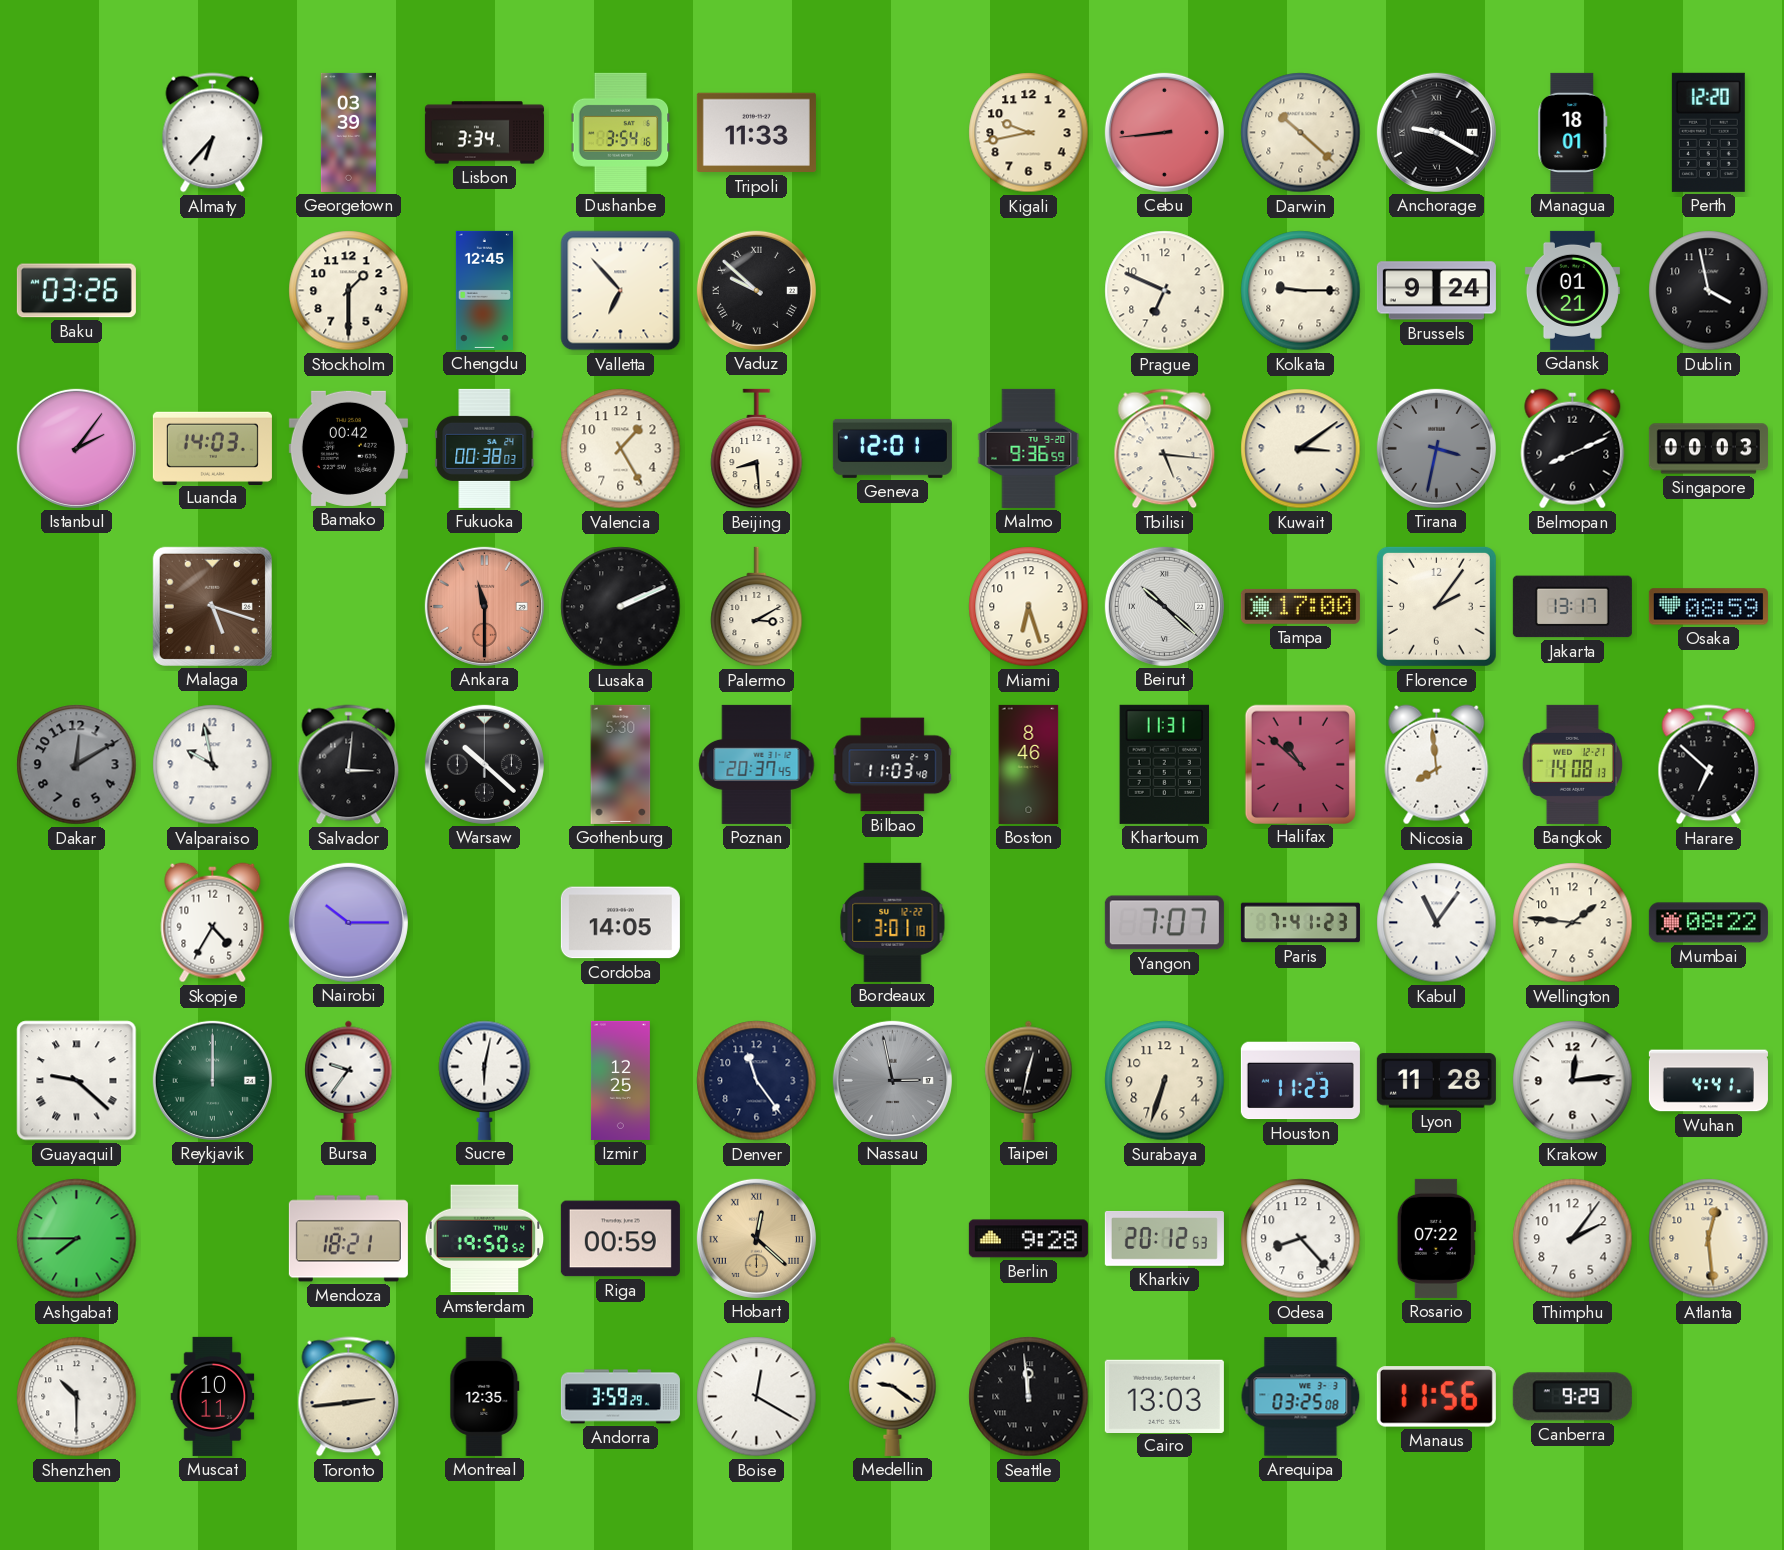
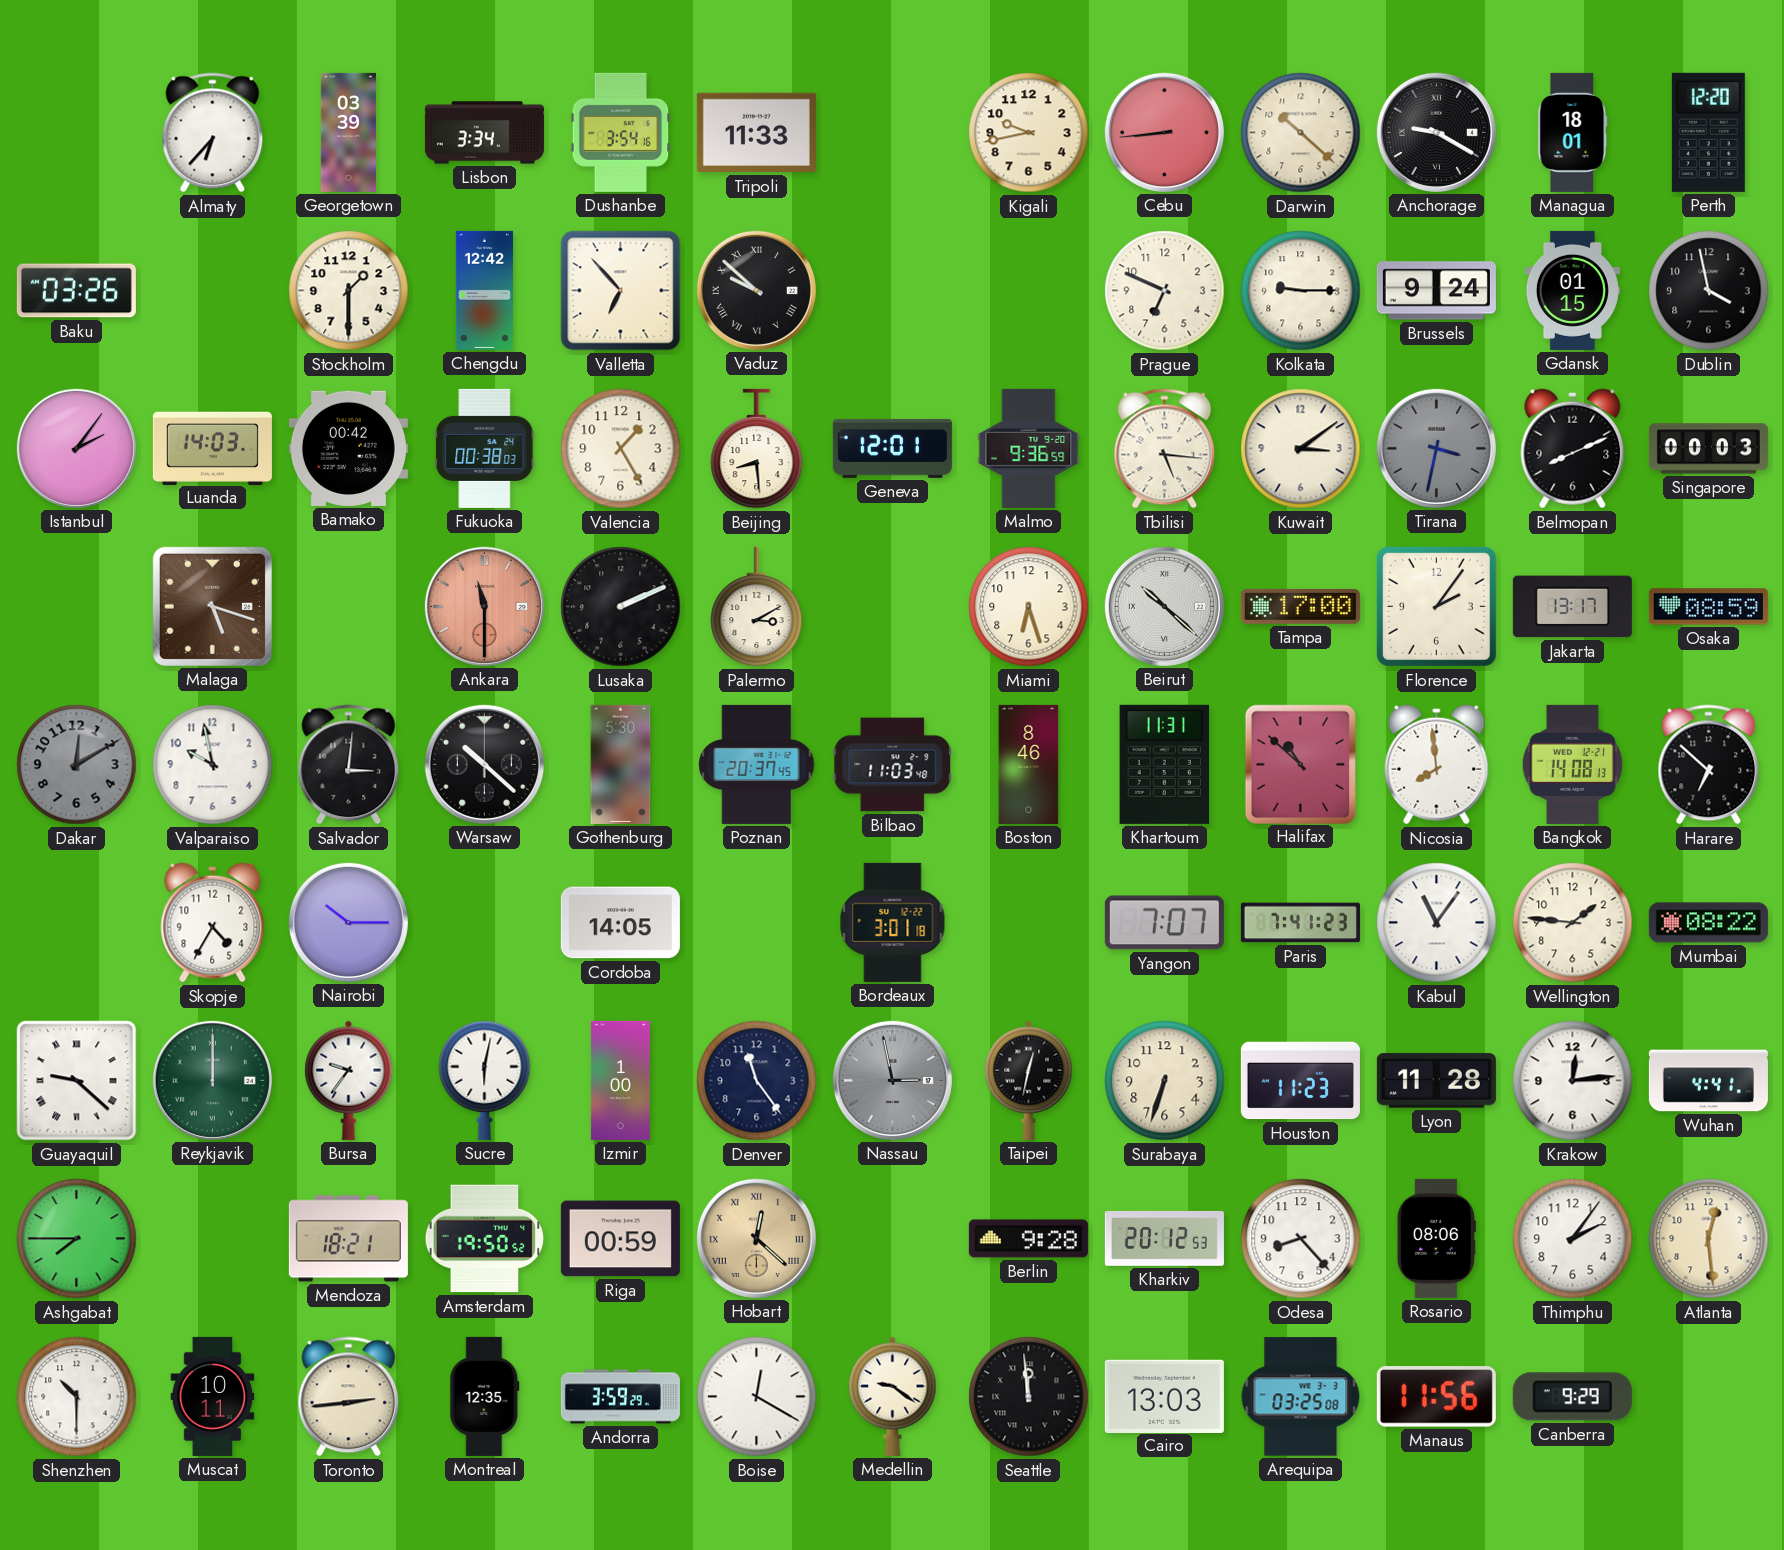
Chengdu: 12:45 -> 12:42
Gdansk: 01:21 -> 01:15
Izmir: 12:25 -> 1:00
Rosario: 07:22 -> 08:06
